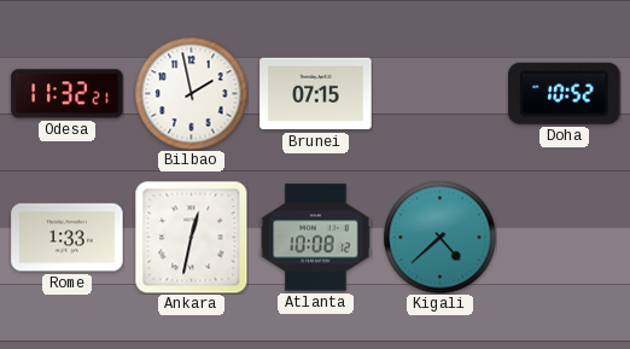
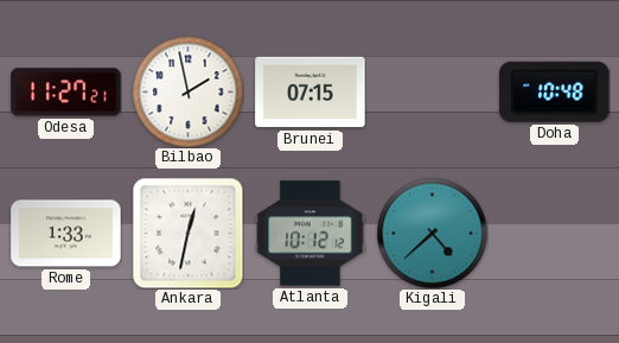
Odesa: 11:32 -> 11:27
Doha: 10:52 -> 10:48
Atlanta: 10:08 -> 10:12
